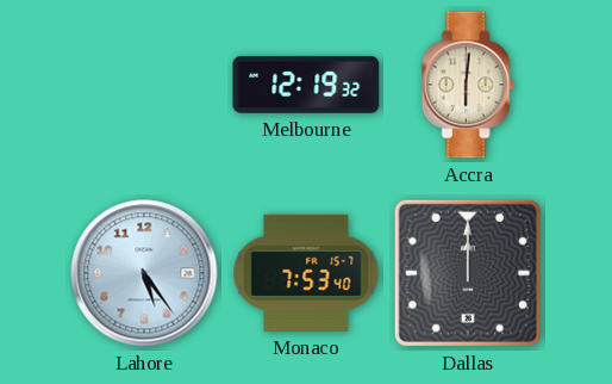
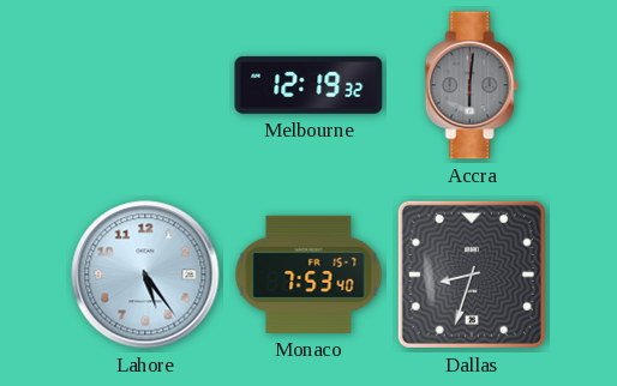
Accra dial: cream -> grey
Dallas: 12:00 -> 8:33
